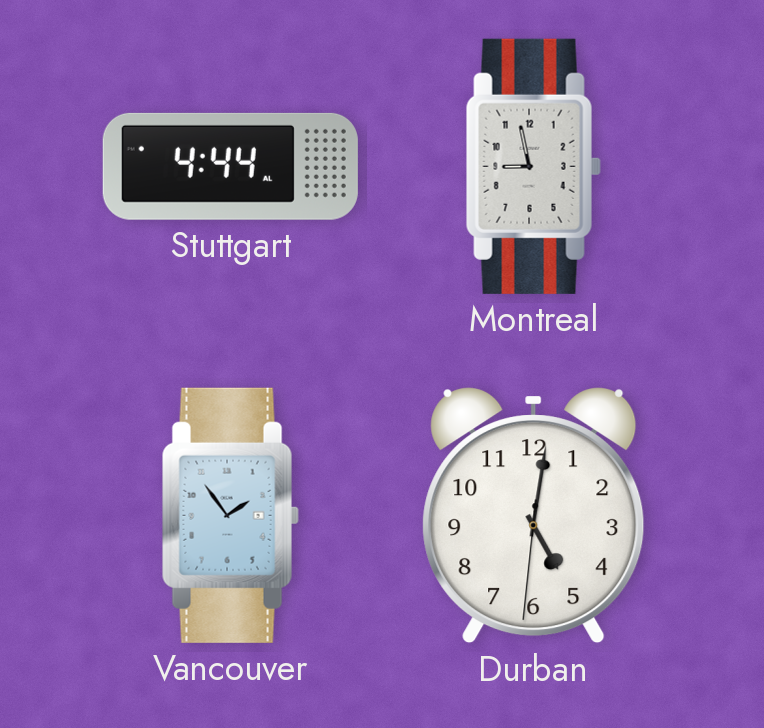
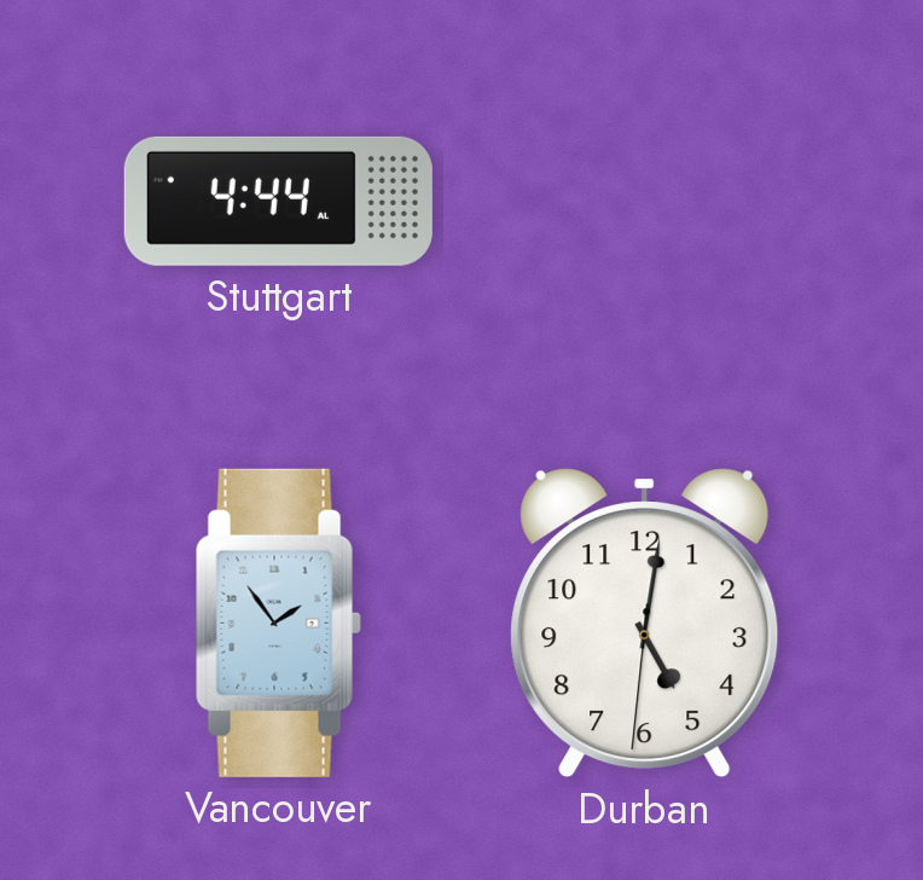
Montreal: 8:58 -> none
